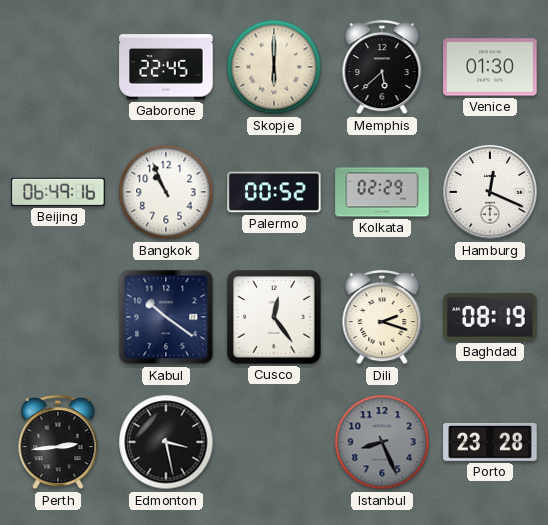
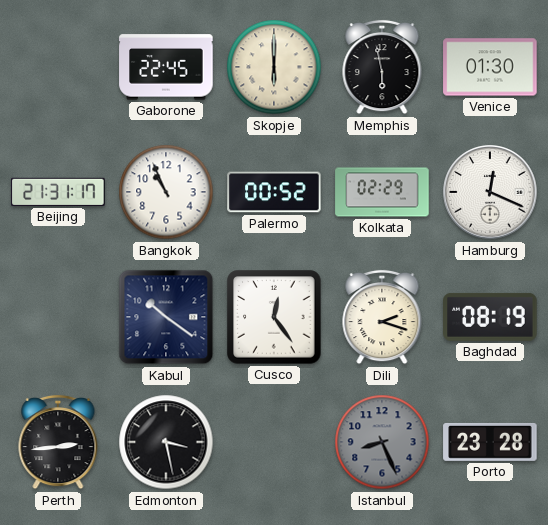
Memphis: 5:38 -> 5:58
Beijing: 06:49 -> 21:31
